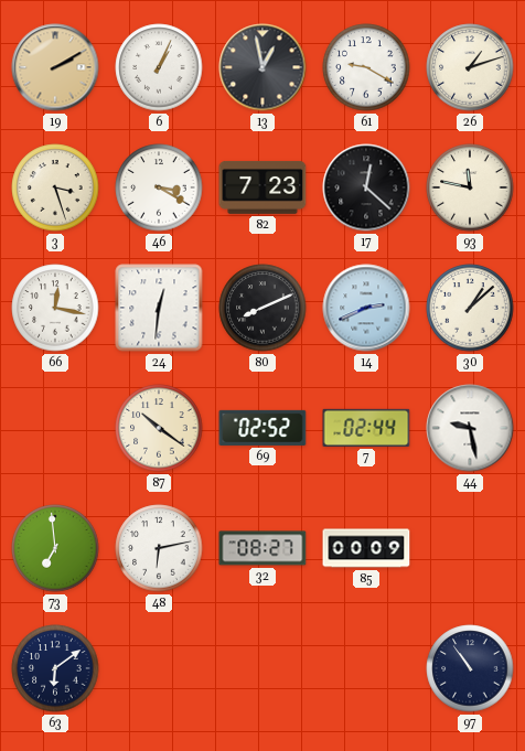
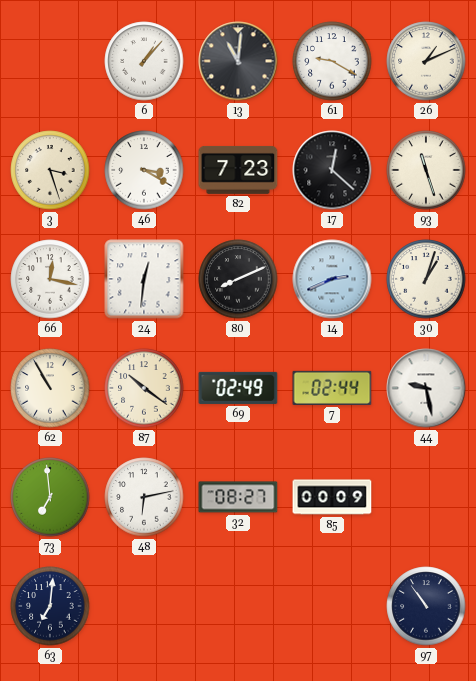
19: 2:10 -> none
6: 1:04 -> 1:07
13: 12:58 -> 11:01
26: 1:12 -> 1:11
93: 11:47 -> 11:27
30: 1:08 -> 1:03
62: none -> 10:55
69: 02:52 -> 02:49
63: 6:09 -> 7:01
